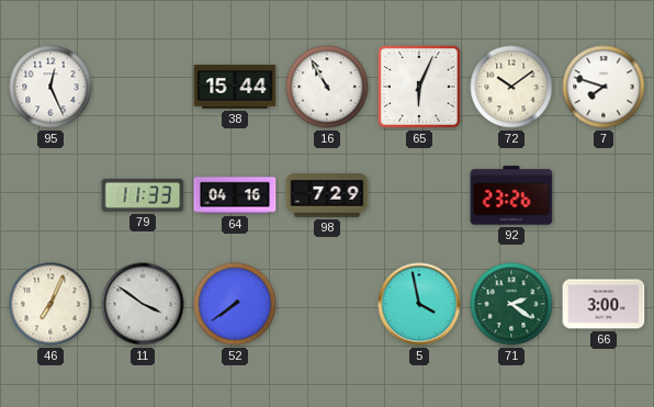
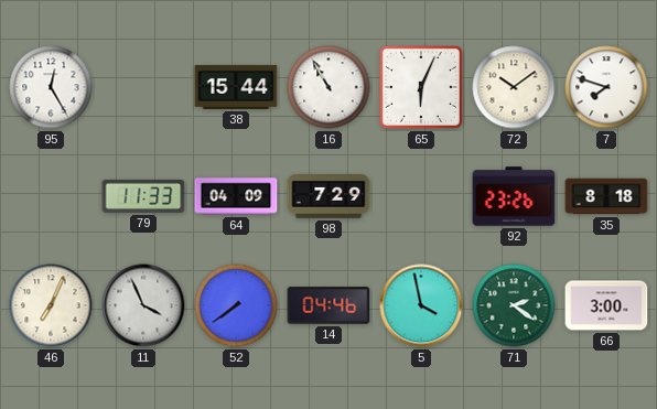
95: 12:26 -> 12:25
64: 04:16 -> 04:09
35: none -> 8:18
11: 3:51 -> 3:56
14: none -> 04:46
